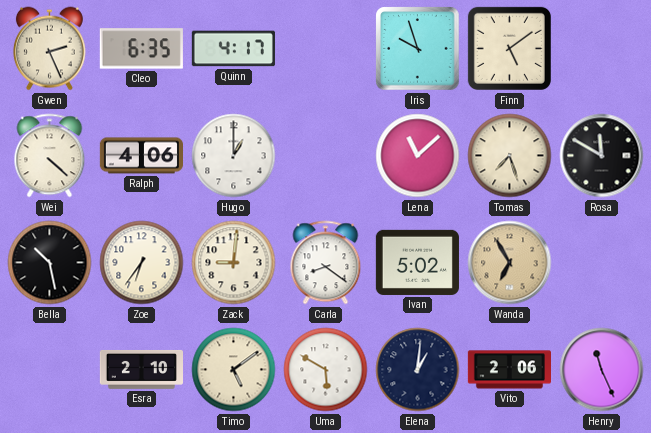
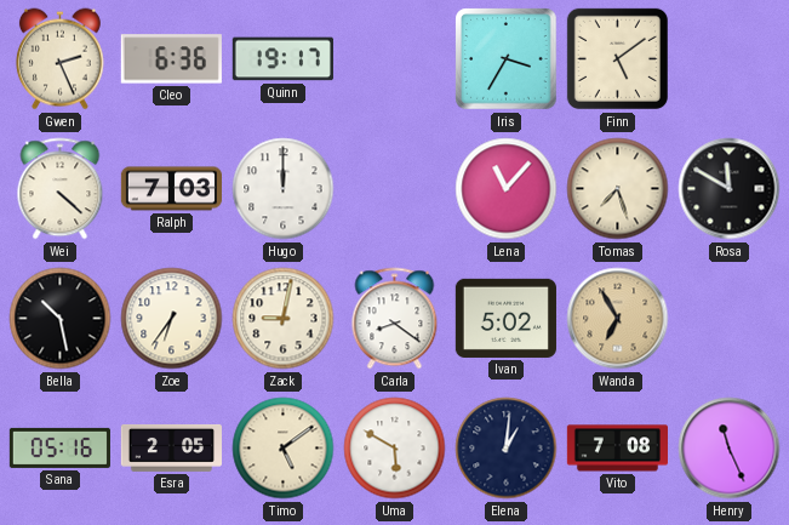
Cleo: 6:35 -> 6:36
Quinn: 4:17 -> 19:17
Iris: 9:57 -> 3:35
Ralph: 4:06 -> 7:03
Hugo: 1:00 -> 12:00
Lena: 11:08 -> 11:07
Zack: 9:01 -> 9:02
Sana: none -> 05:16
Esra: 2:10 -> 2:05
Vito: 2:06 -> 7:08
